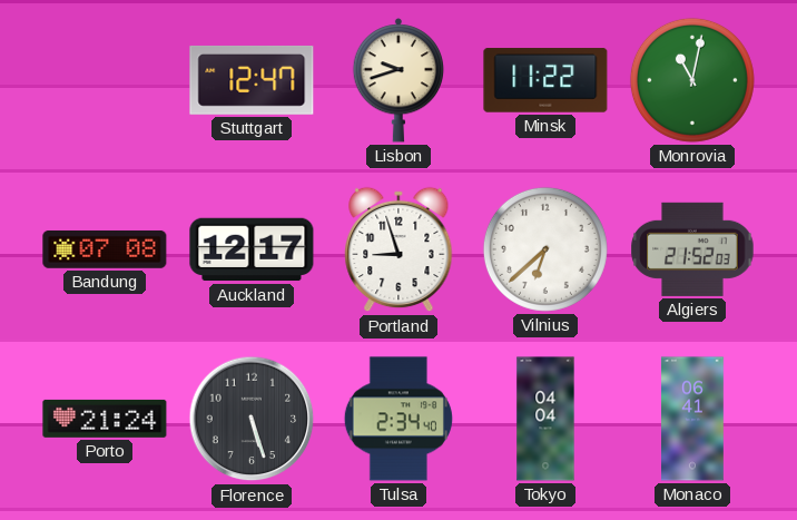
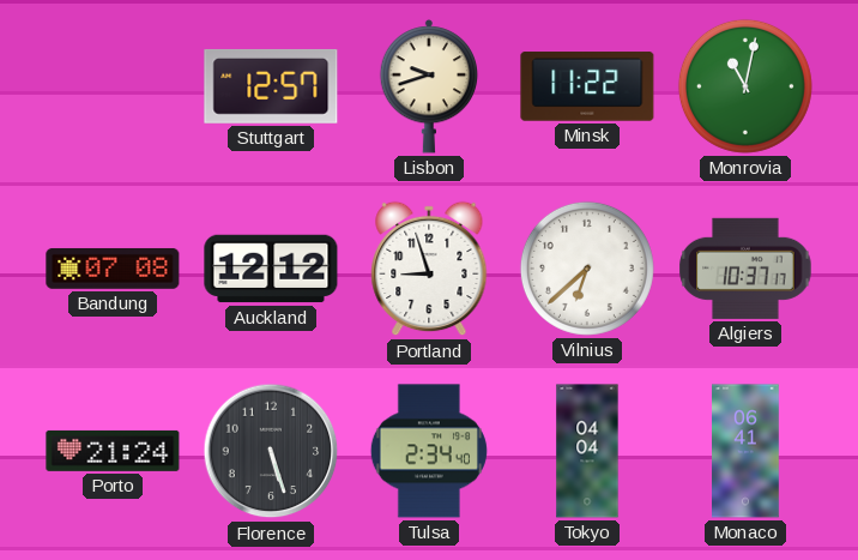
Stuttgart: 12:47 -> 12:57
Auckland: 12:17 -> 12:12
Algiers: 21:52 -> 10:37
